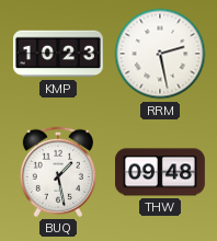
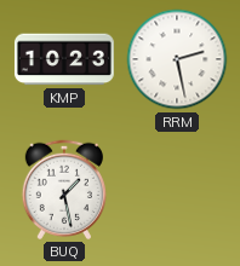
THW: 09:48 -> none
